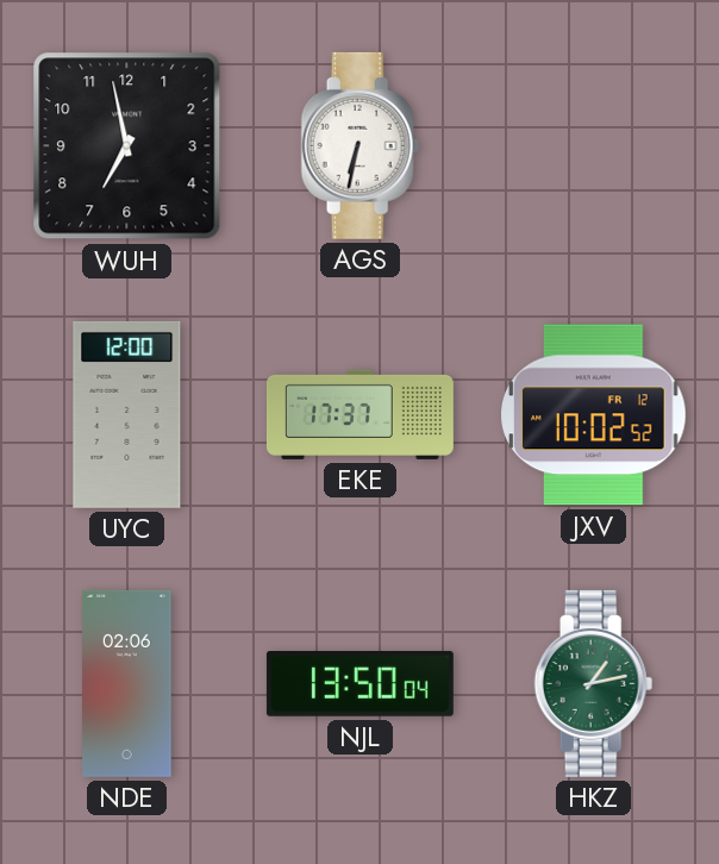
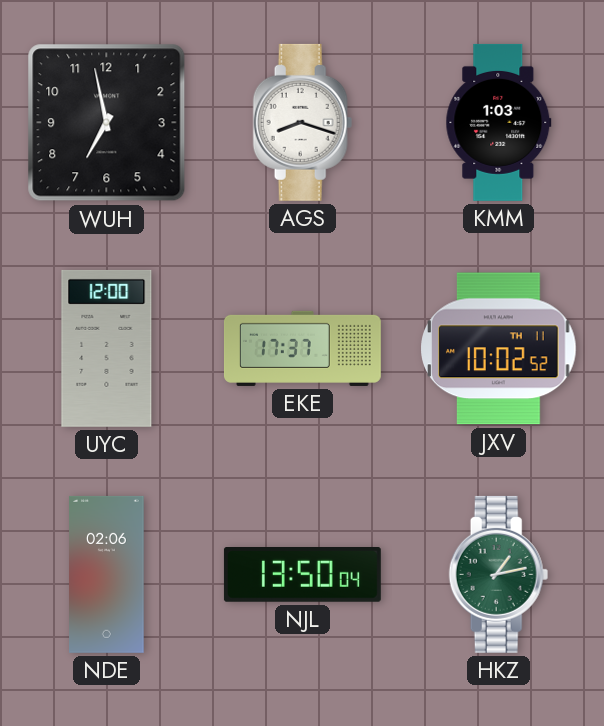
AGS: 6:32 -> 8:18
KMM: none -> 1:03
JXV date: FR 12 -> TH 11
